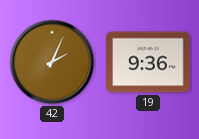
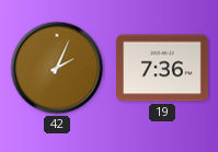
19: 9:36 -> 7:36
